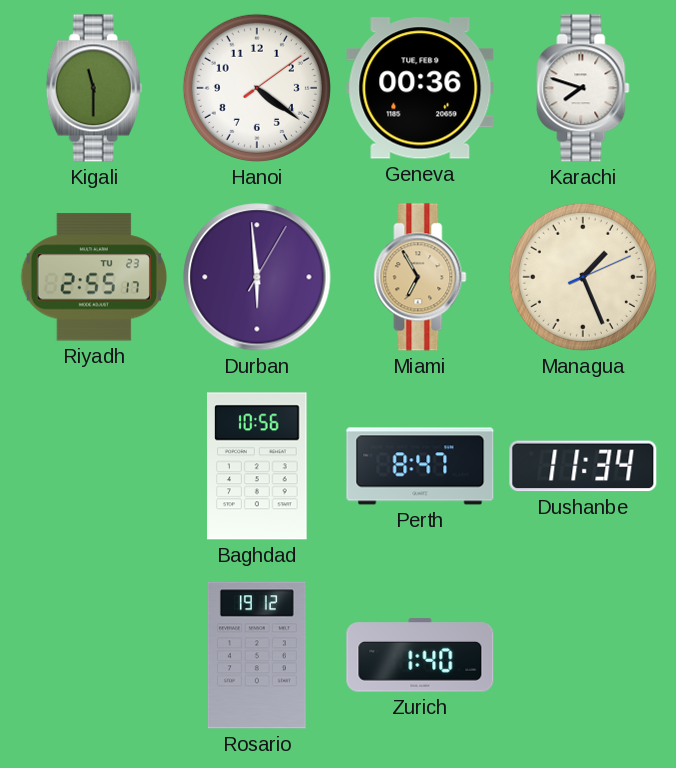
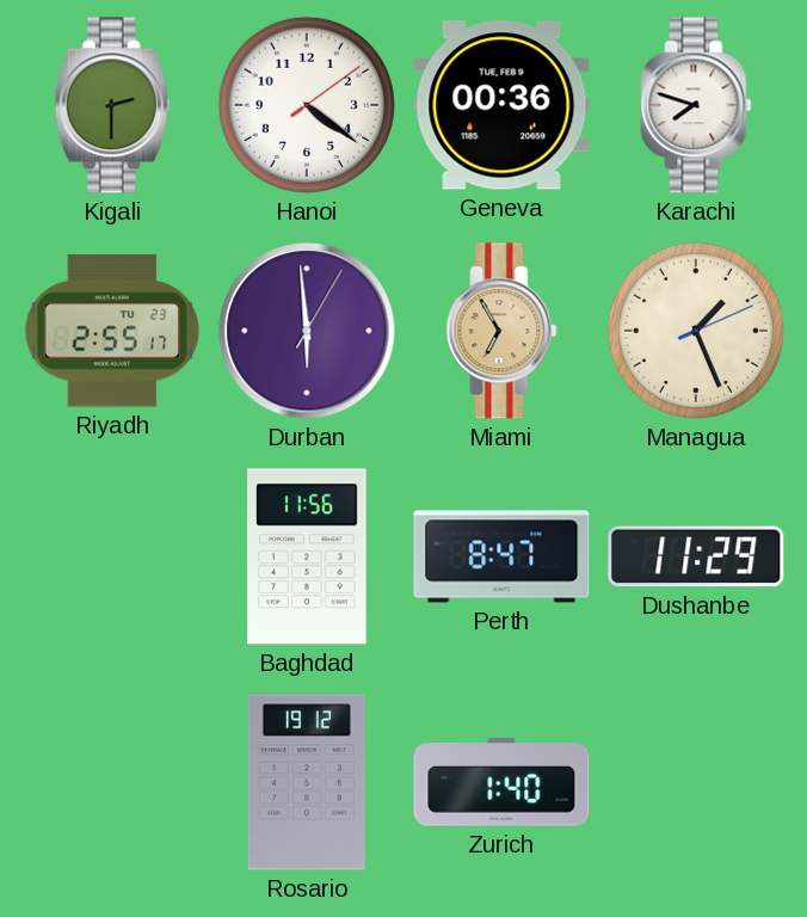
Kigali: 11:30 -> 2:30
Baghdad: 10:56 -> 11:56
Dushanbe: 11:34 -> 11:29
